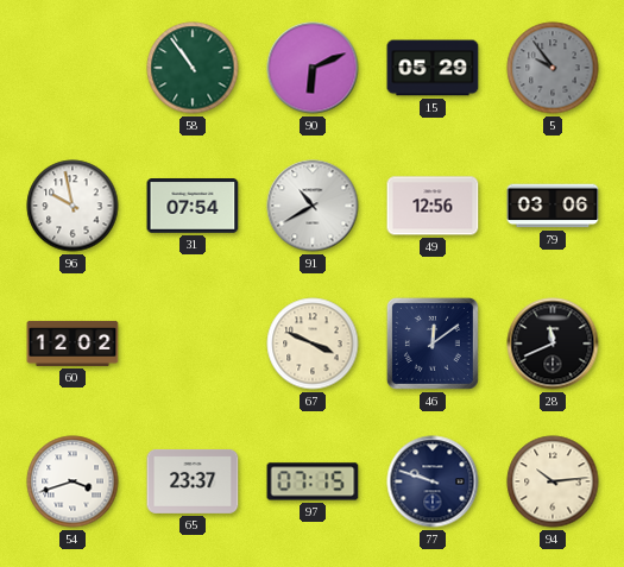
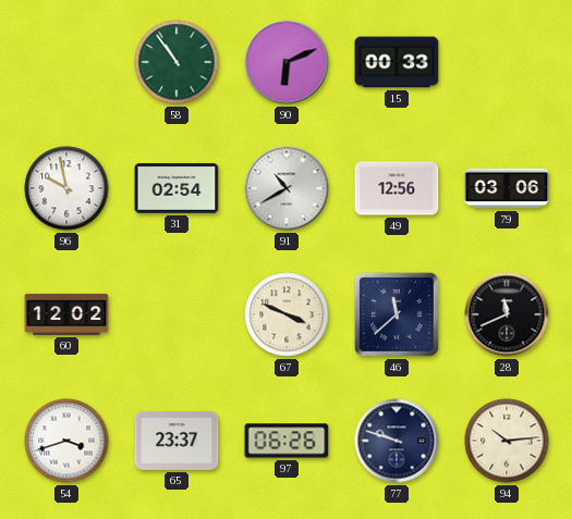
15: 05:29 -> 00:33
5: 9:54 -> none
31: 07:54 -> 02:54
46: 12:09 -> 11:38
97: 07:15 -> 06:26
